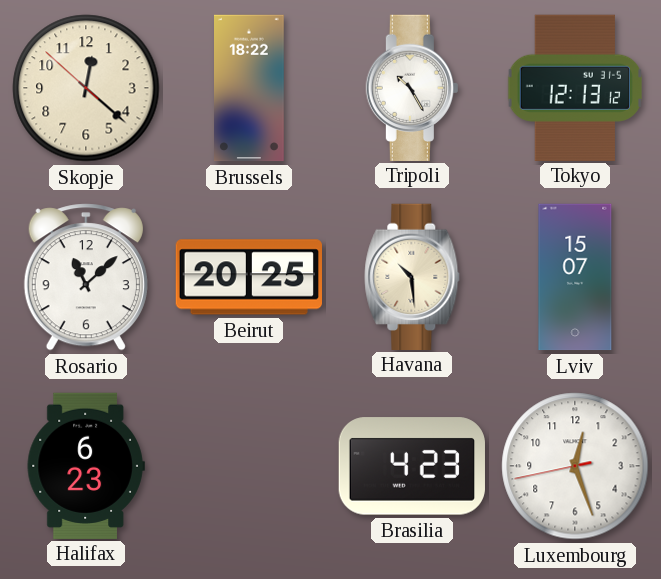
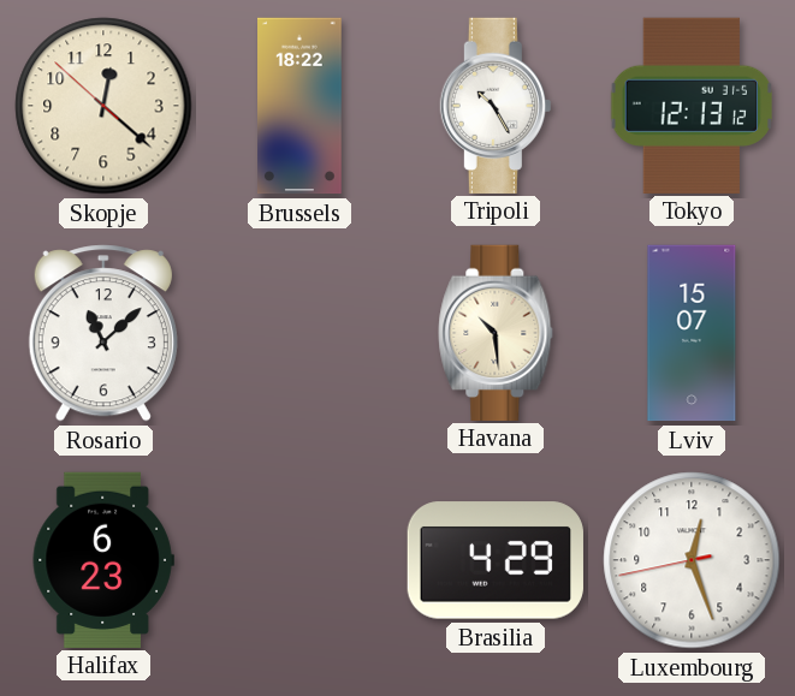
Beirut: 20:25 -> none
Brasilia: 4:23 -> 4:29
